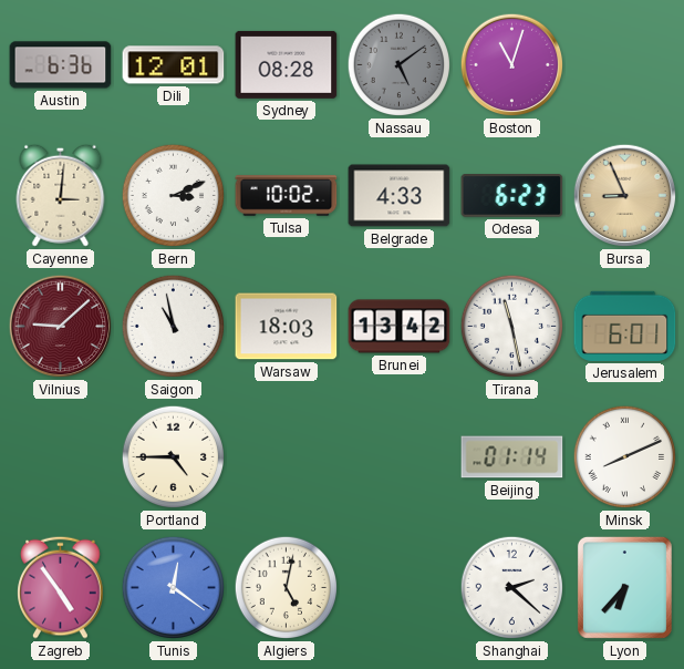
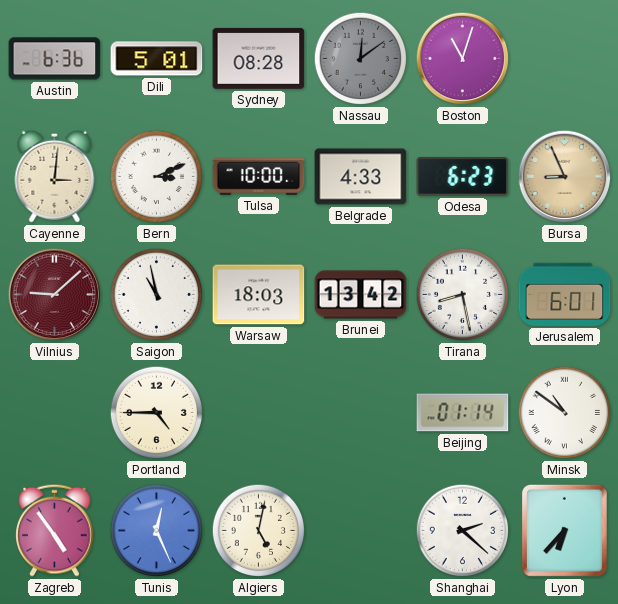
Dili: 12:01 -> 5:01
Nassau: 5:09 -> 12:09
Tulsa: 10:02 -> 10:00
Tirana: 11:28 -> 8:28
Minsk: 8:11 -> 10:51
Tunis: 12:21 -> 12:26
